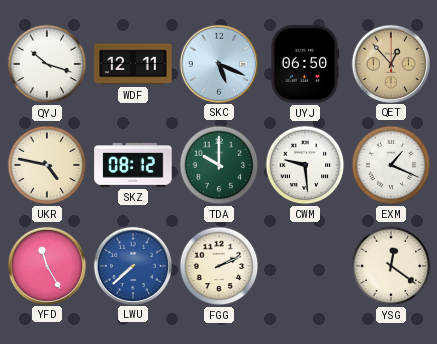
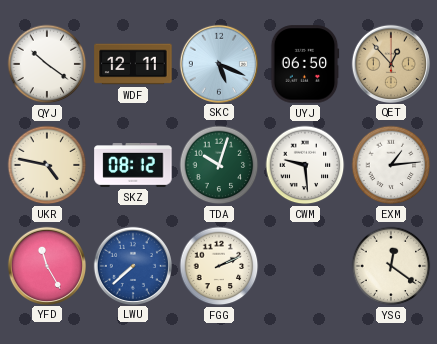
QYJ: 10:18 -> 10:21
TDA: 10:00 -> 10:03
EXM: 1:19 -> 1:14
